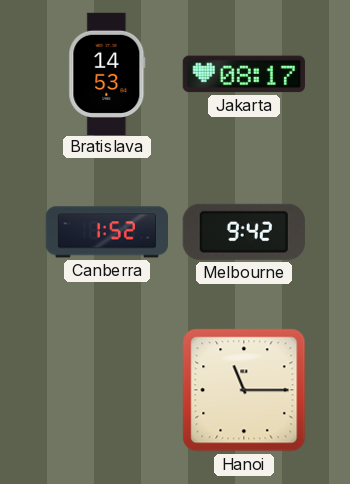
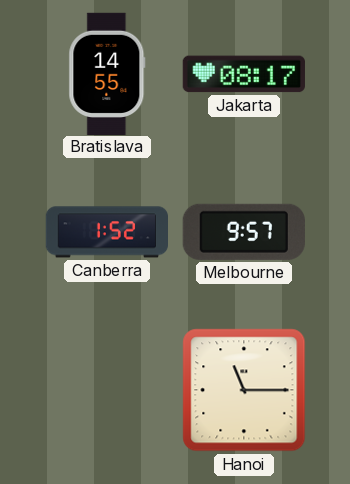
Bratislava: 14:53 -> 14:55
Melbourne: 9:42 -> 9:57
